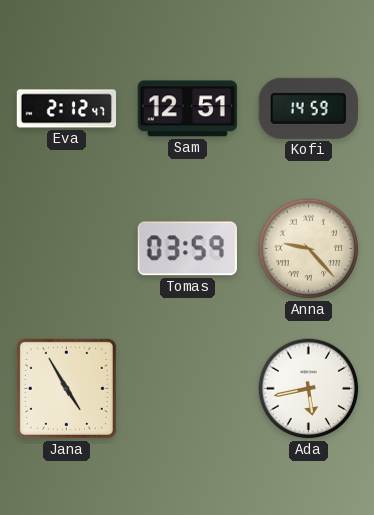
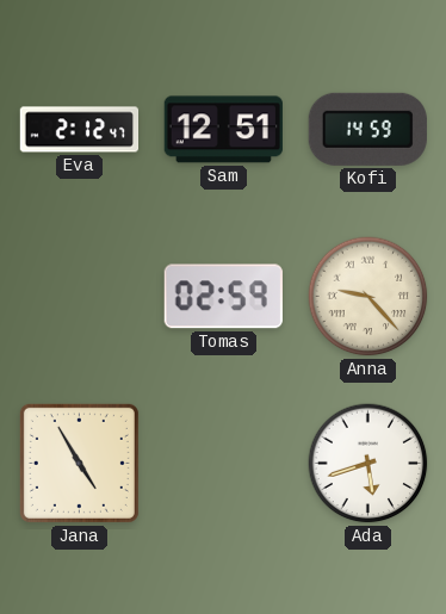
Tomas: 03:59 -> 02:59
Ada: 5:43 -> 5:42
